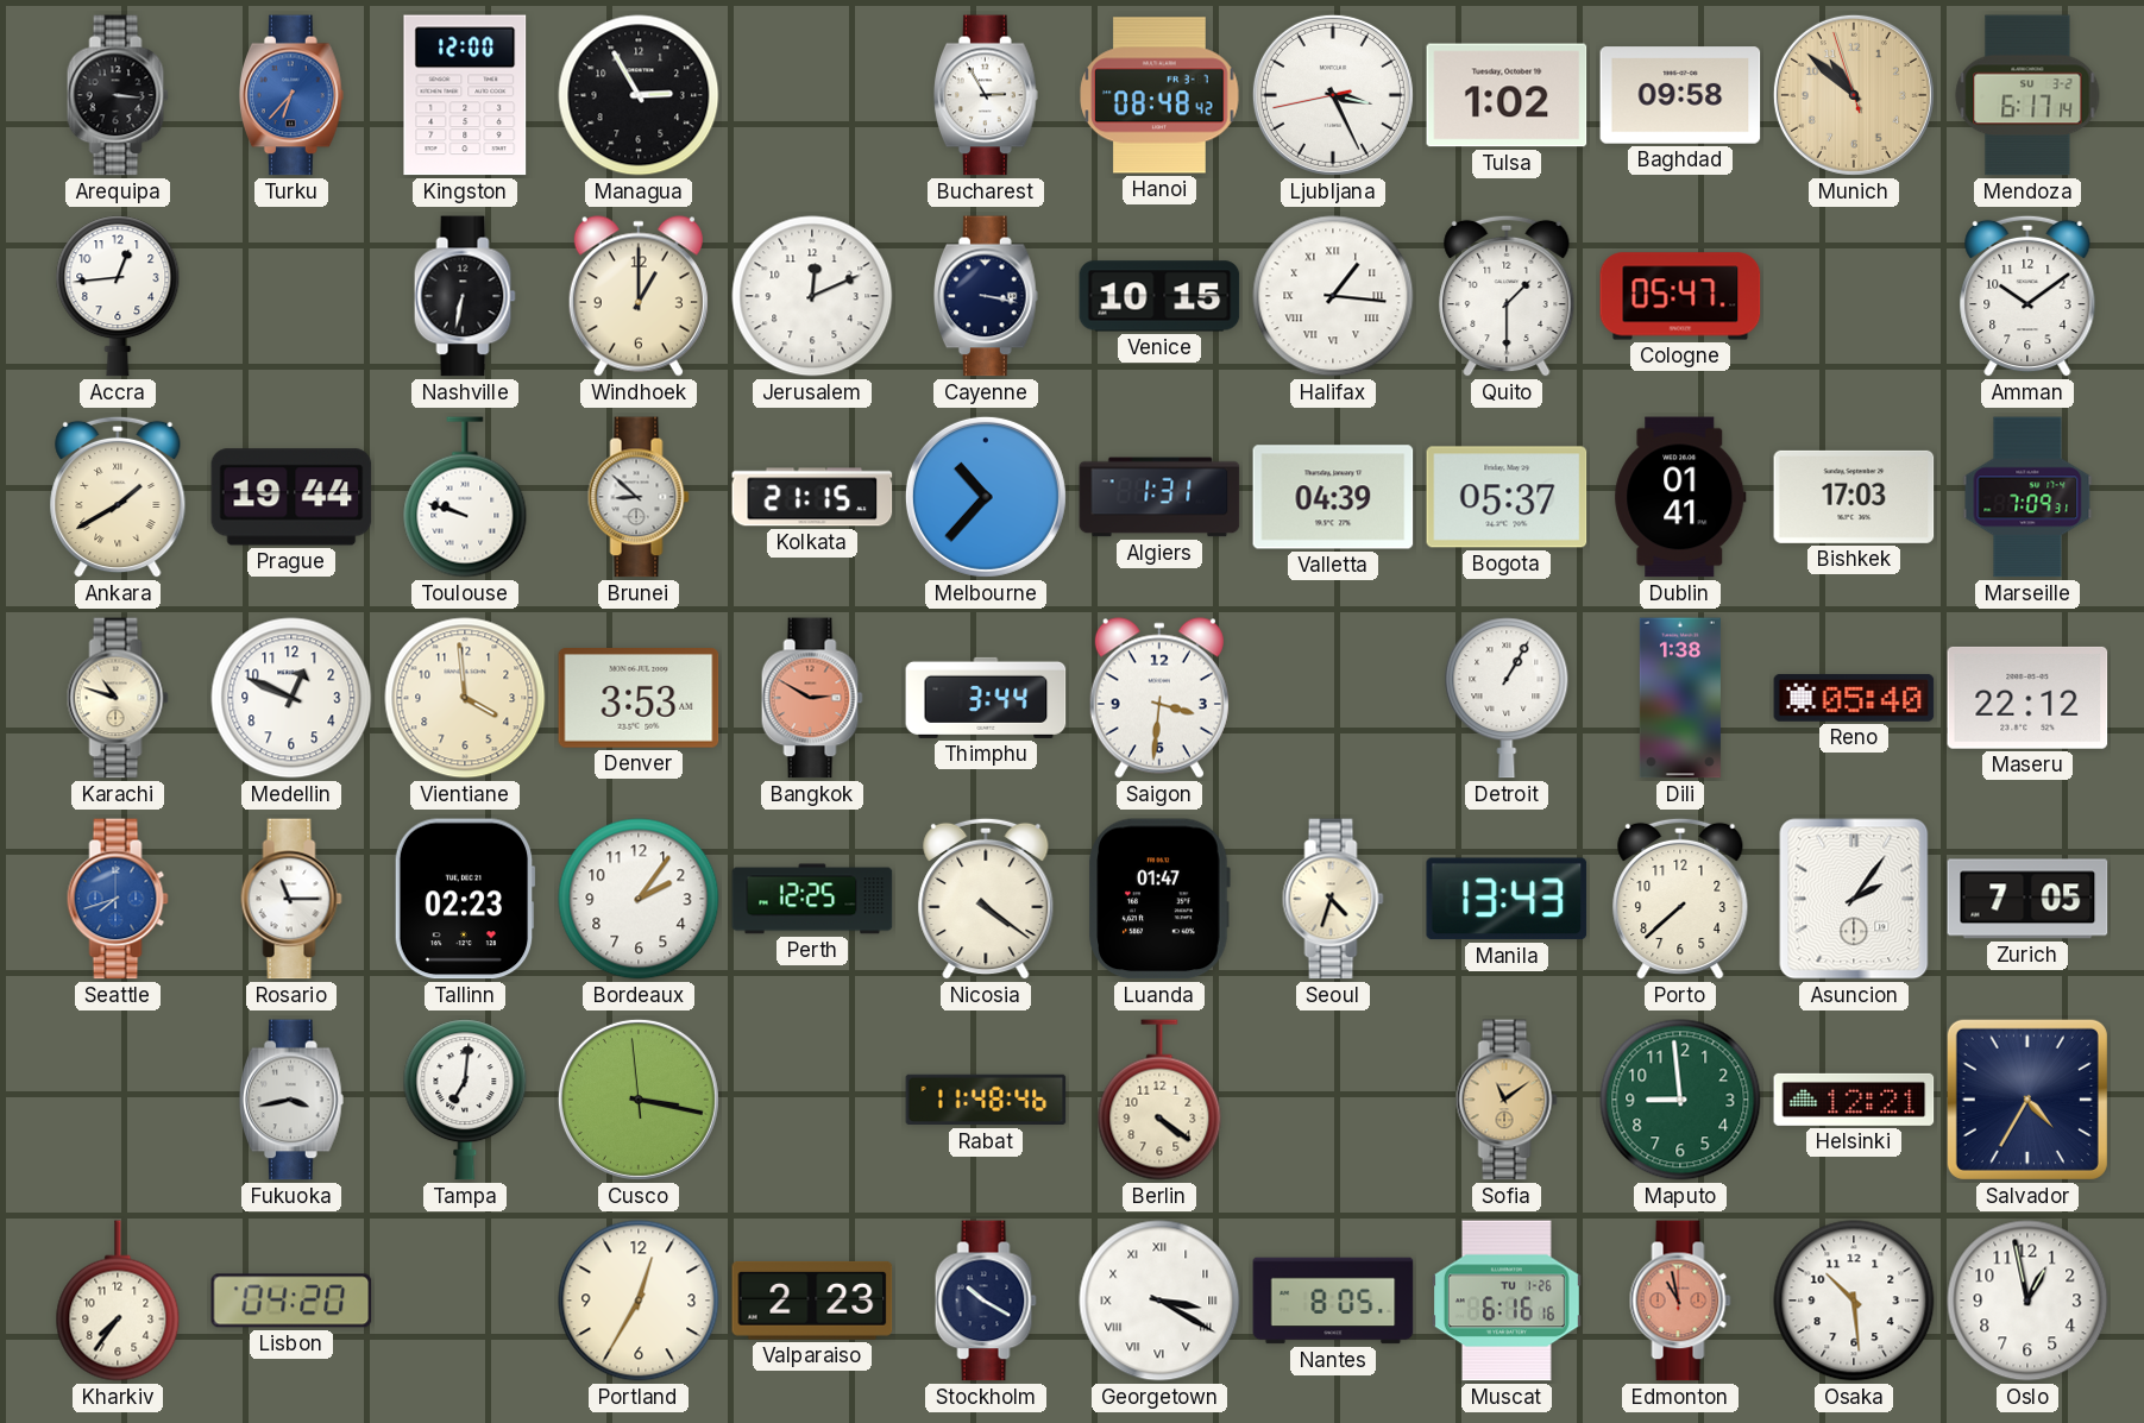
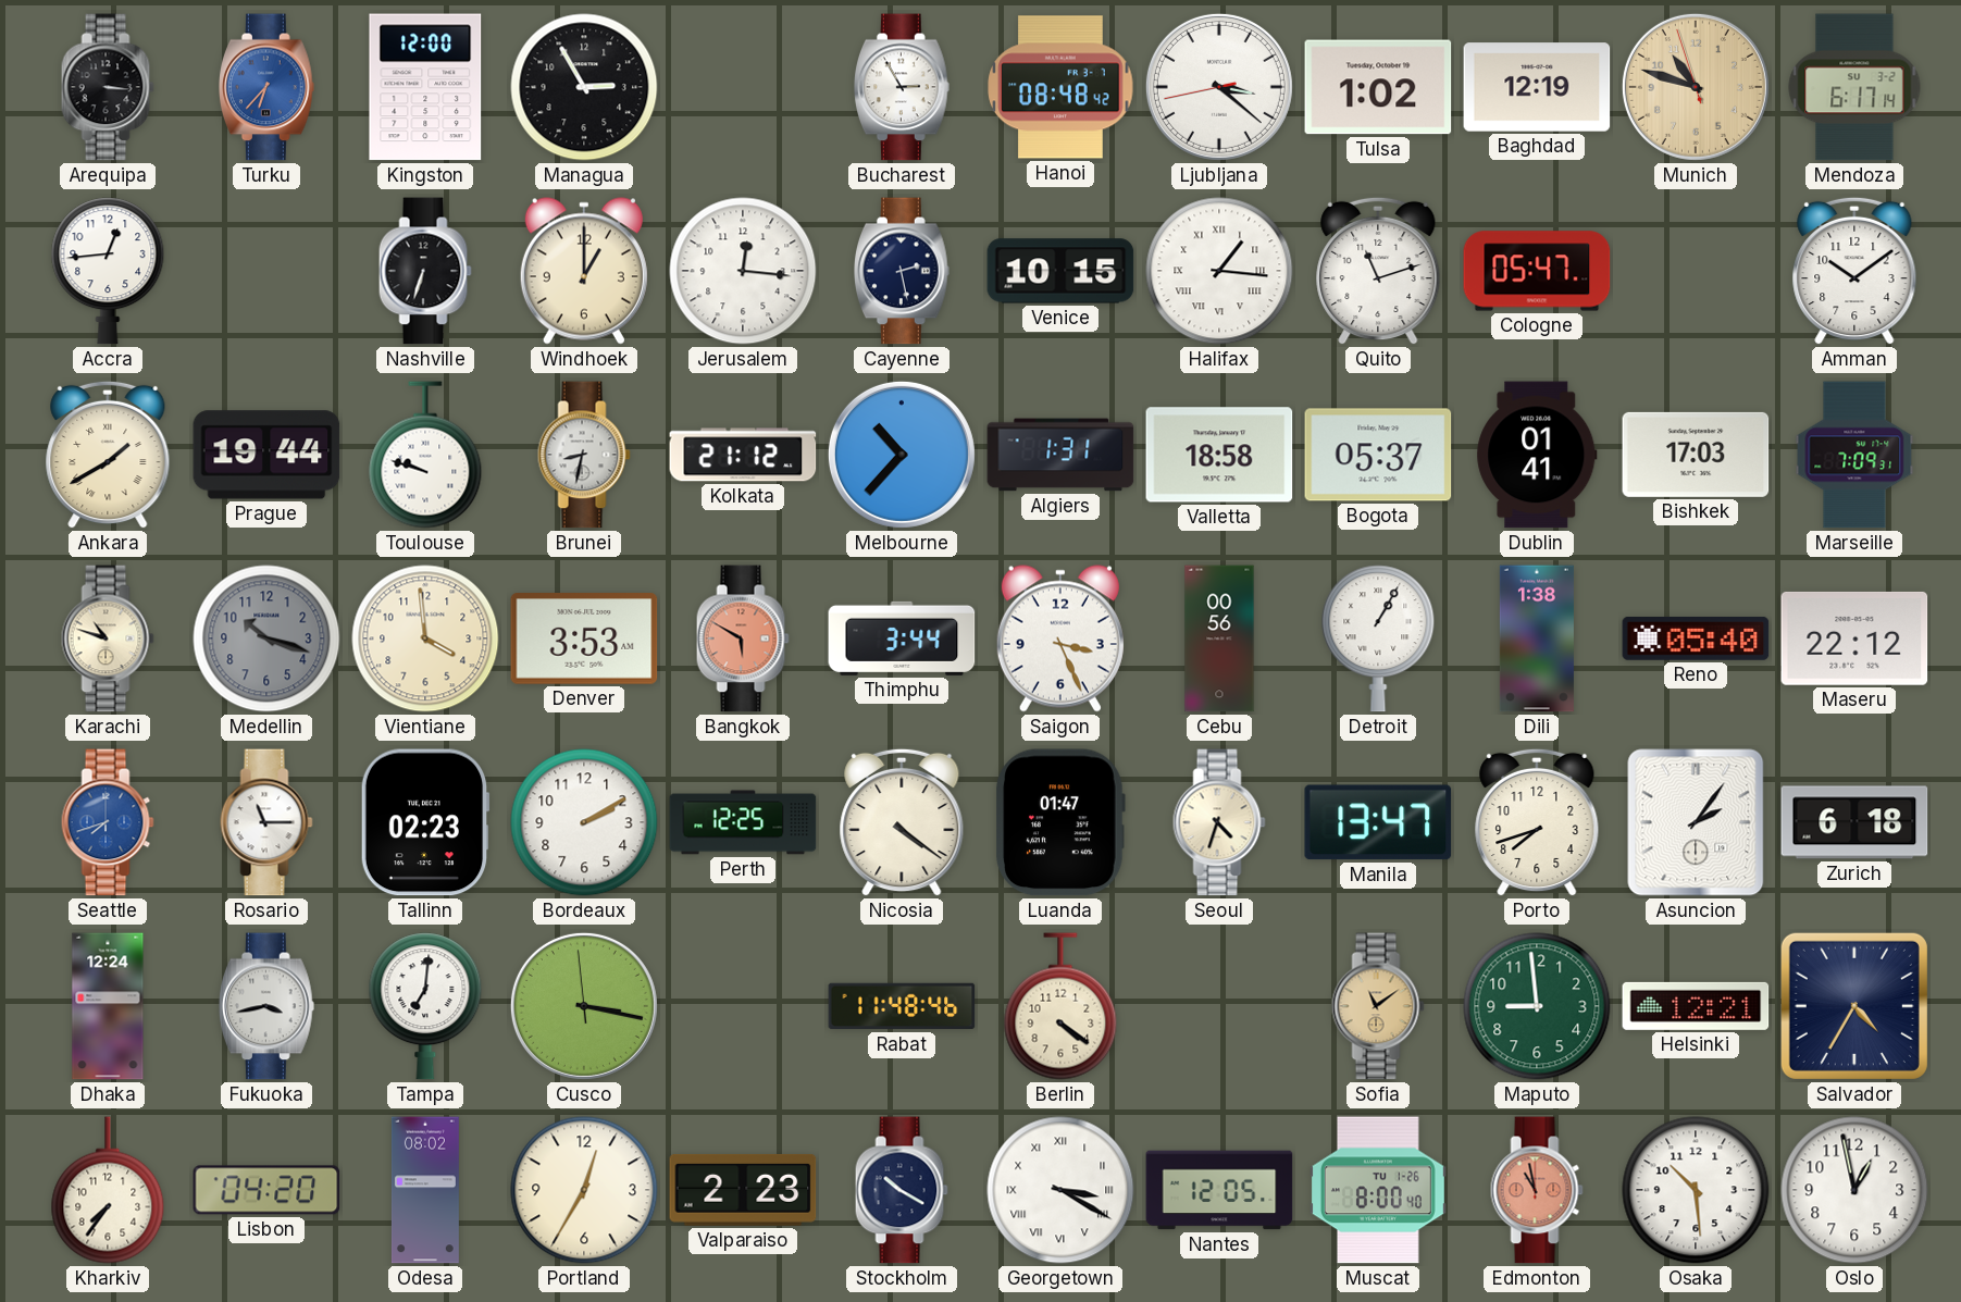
Ljubljana: 3:25 -> 3:21
Baghdad: 09:58 -> 12:19
Munich: 10:51 -> 10:47
Nashville: 6:32 -> 6:33
Jerusalem: 12:11 -> 12:16
Cayenne: 3:17 -> 2:28
Quito: 1:30 -> 11:12
Brunei: 8:52 -> 8:32
Kolkata: 21:15 -> 21:12
Valletta: 04:39 -> 18:58
Medellin: 12:49 -> 10:18
Medellin dial: white -> grey
Bangkok: 2:50 -> 5:50
Saigon: 3:31 -> 3:26
Cebu: none -> 00:56
Bordeaux: 2:06 -> 2:10
Manila: 13:43 -> 13:47
Porto: 7:38 -> 7:42
Zurich: 7:05 -> 6:18
Dhaka: none -> 12:24
Odesa: none -> 08:02
Nantes: 8:05 -> 12:05
Muscat: 6:16 -> 8:00
